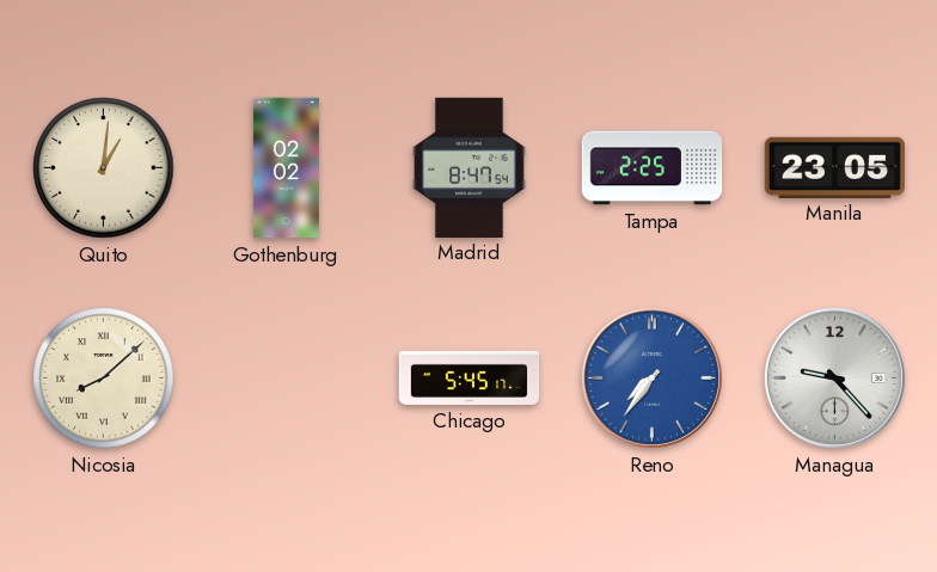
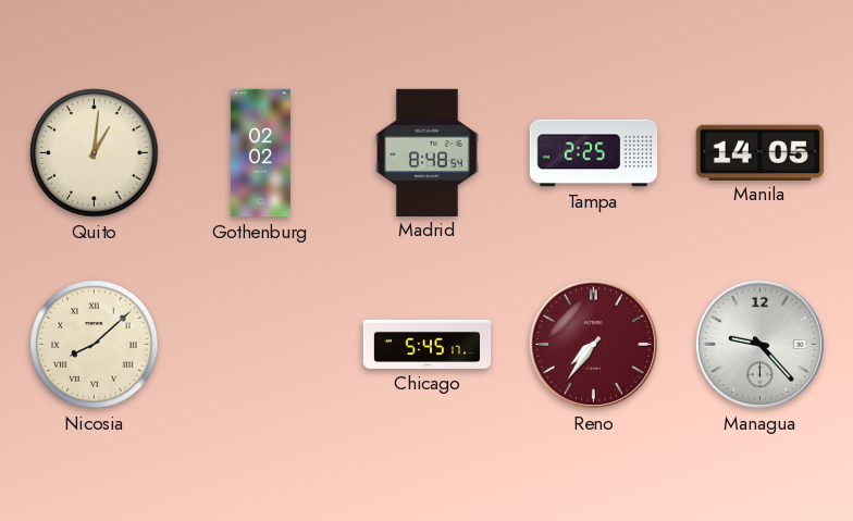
Madrid: 8:47 -> 8:48
Manila: 23:05 -> 14:05
Reno dial: blue -> burgundy
